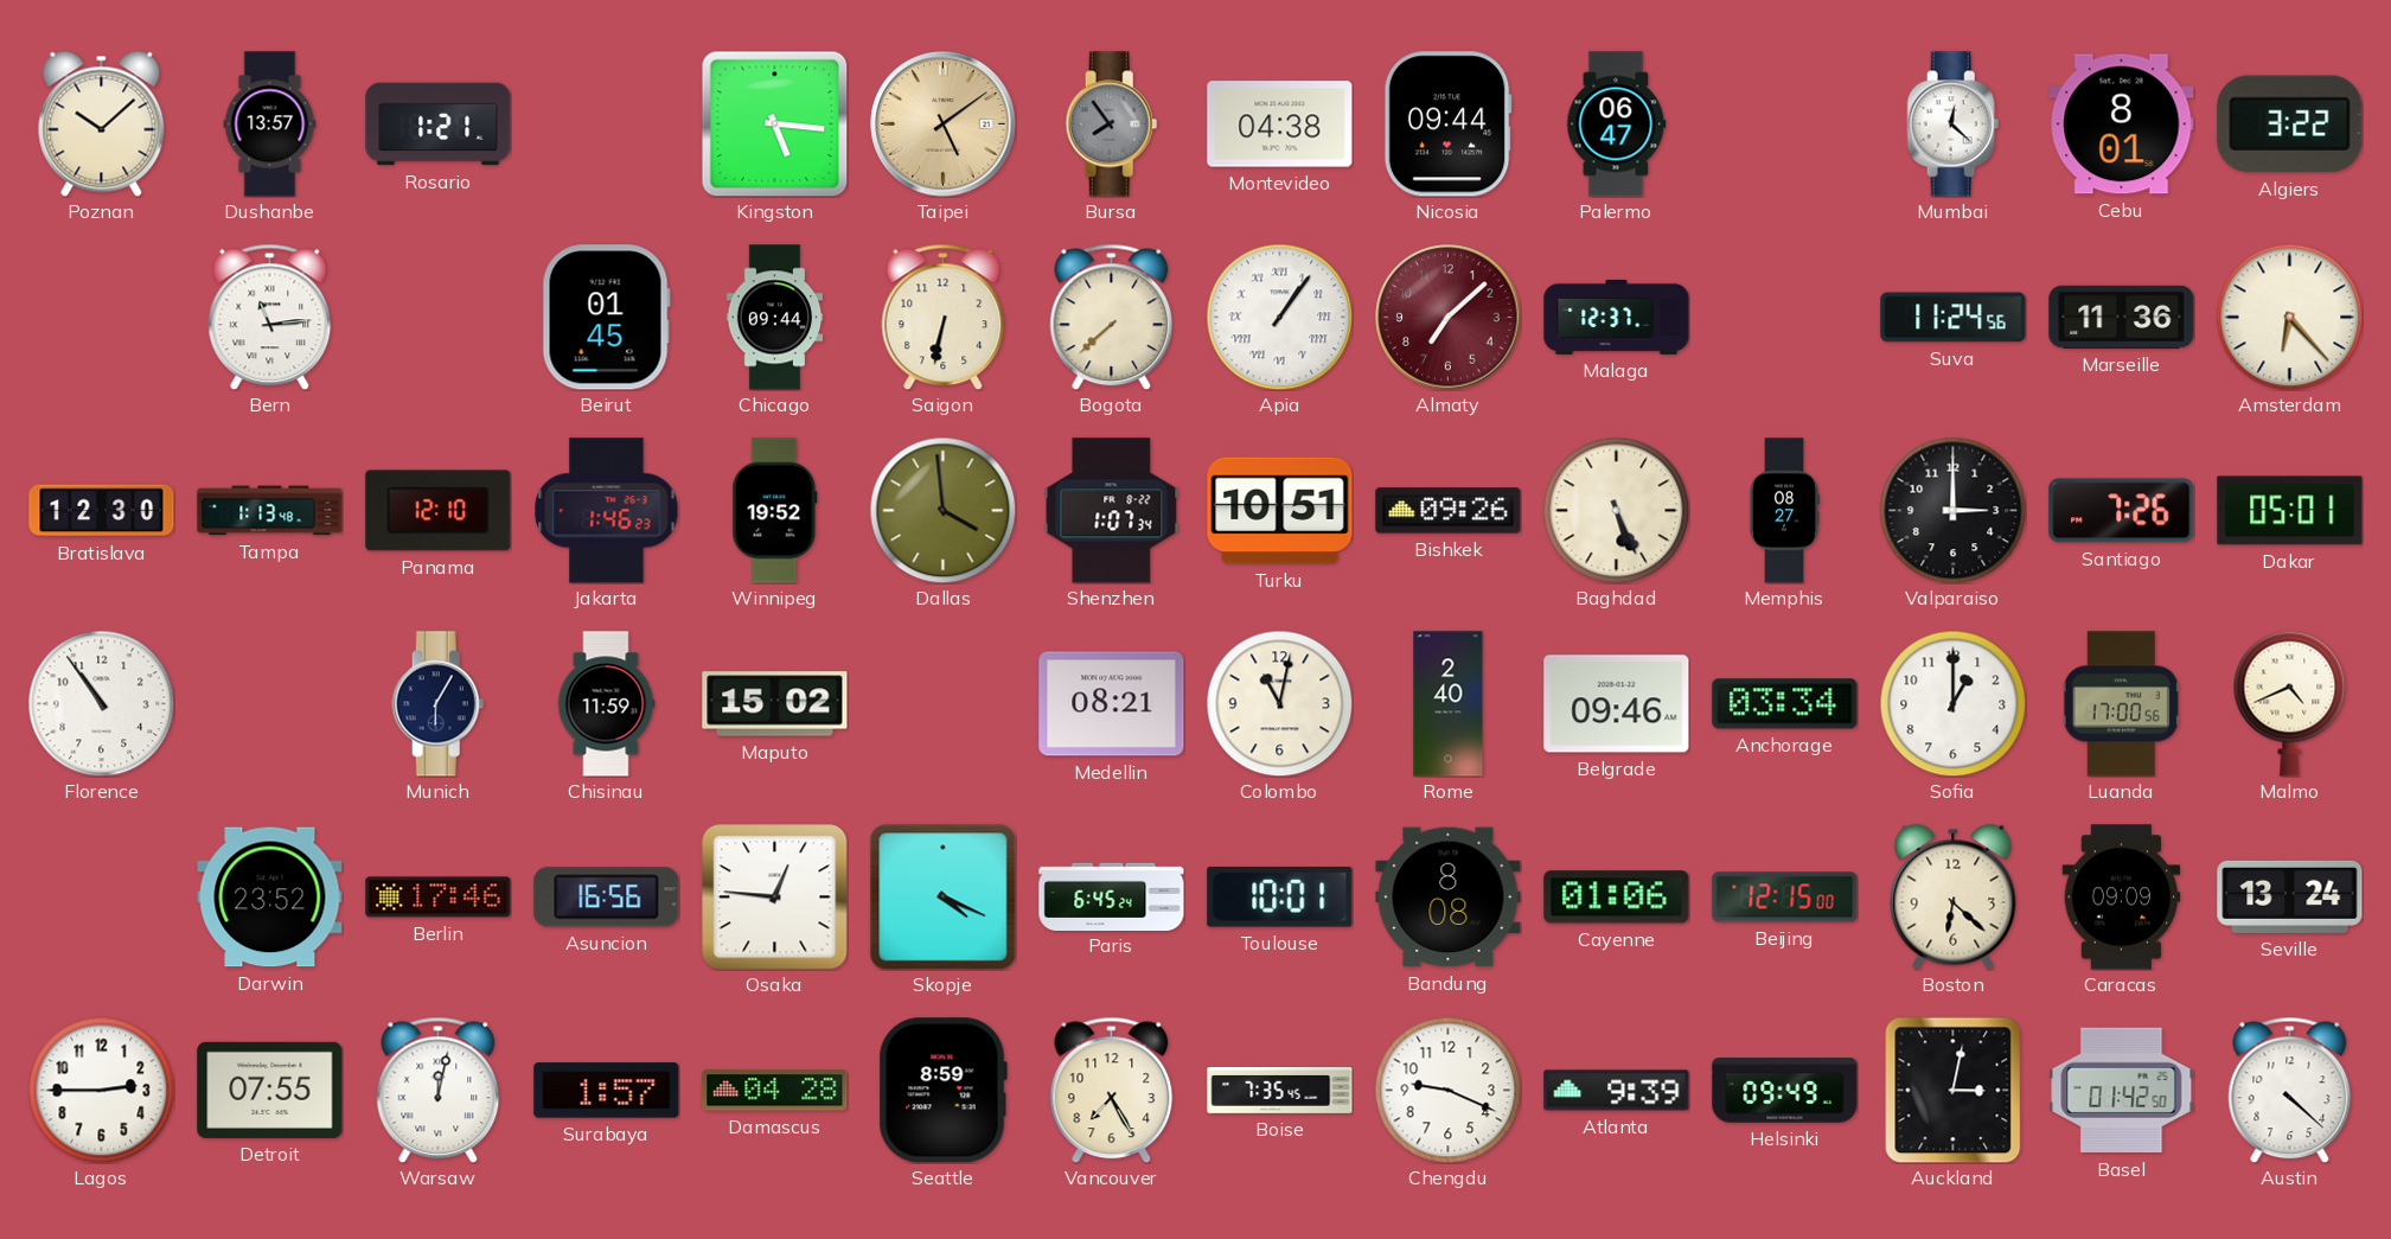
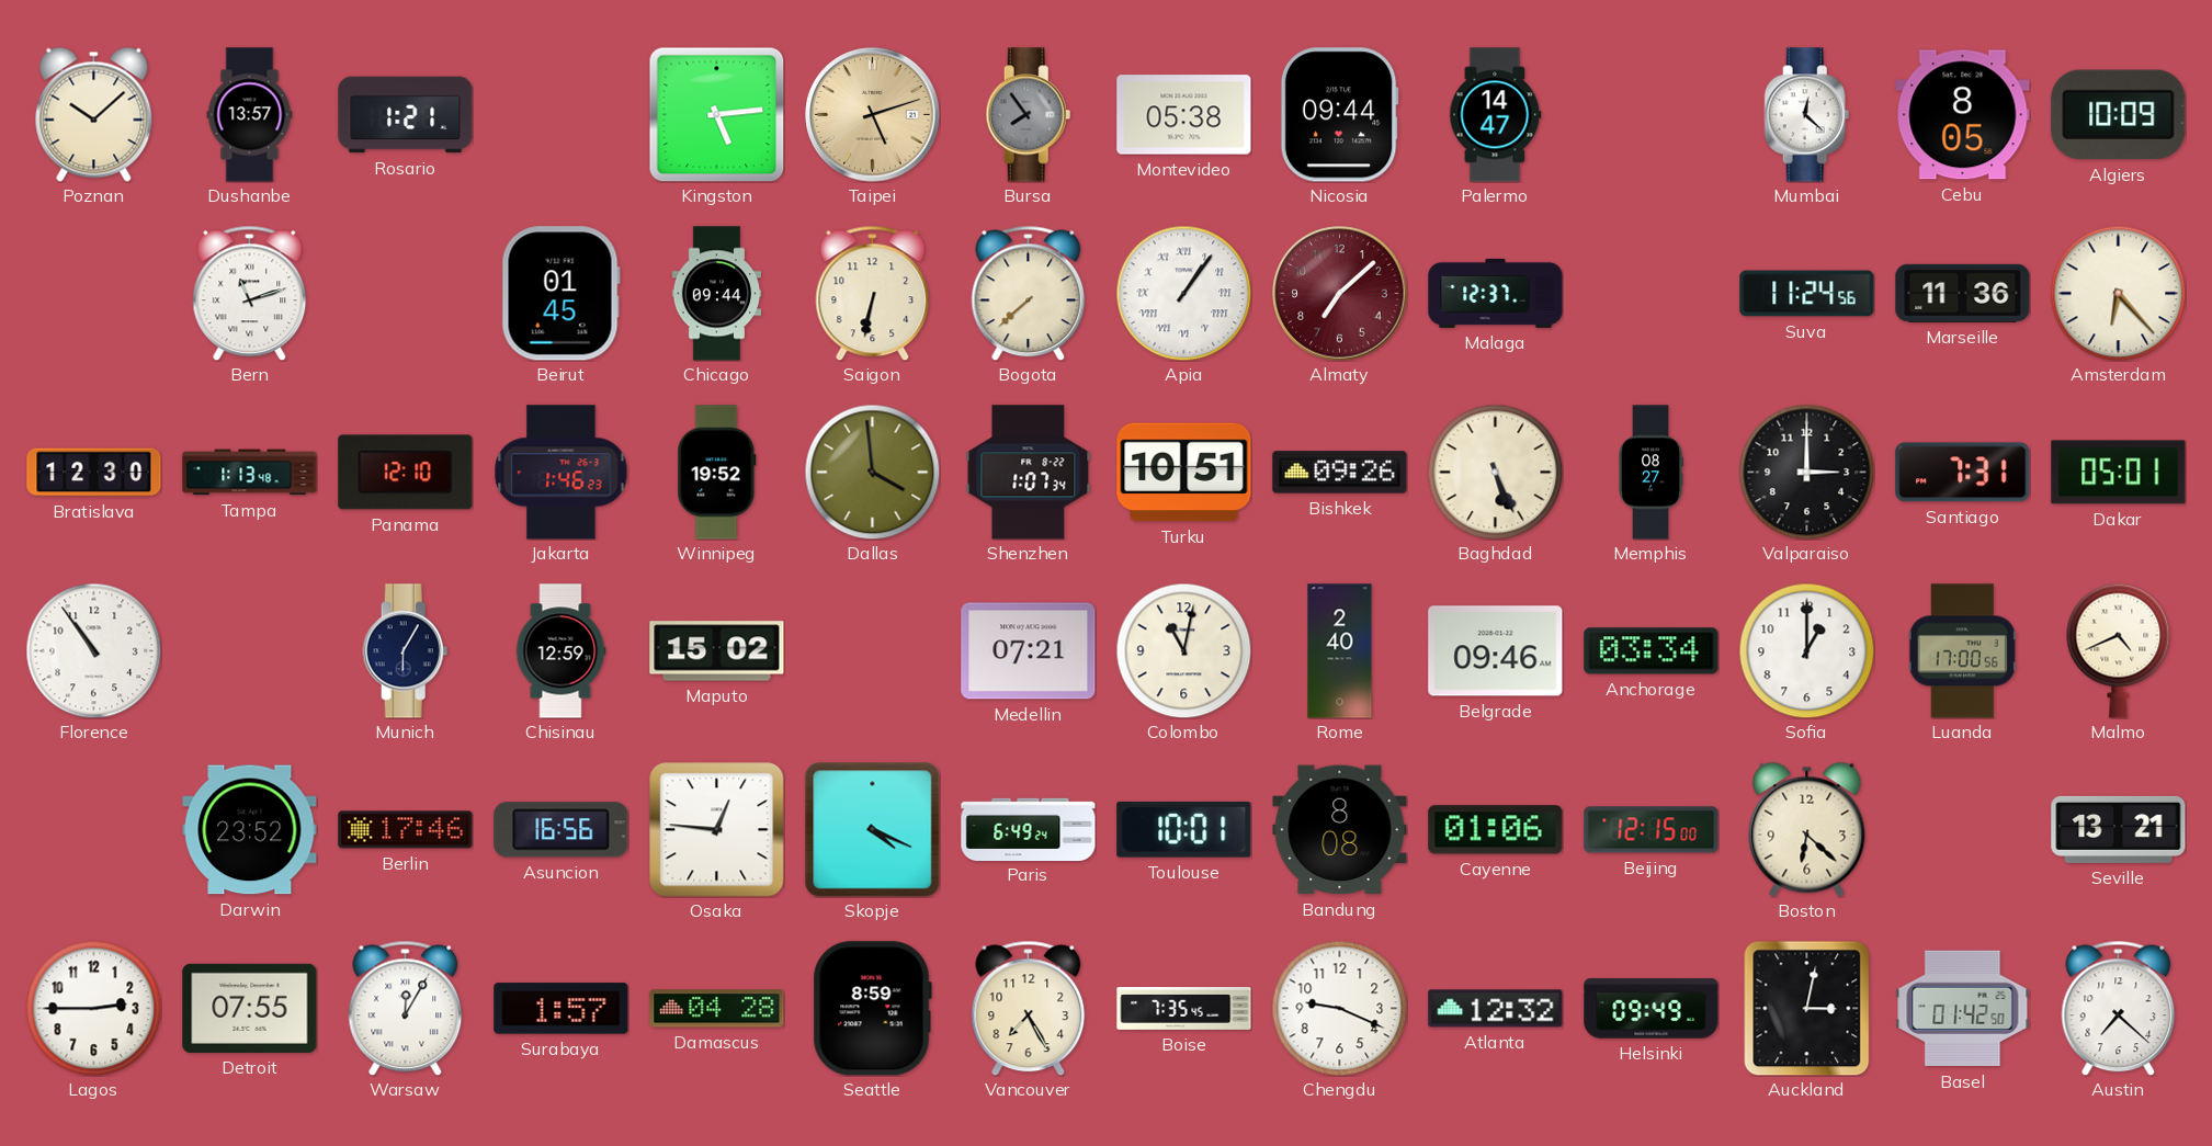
Kingston: 5:16 -> 5:14
Taipei: 5:09 -> 5:12
Montevideo: 04:38 -> 05:38
Palermo: 06:47 -> 14:47
Cebu: 8:01 -> 8:05
Algiers: 3:22 -> 10:09
Bern: 11:14 -> 11:12
Santiago: 7:26 -> 7:31
Chisinau: 11:59 -> 12:59
Medellin: 08:21 -> 07:21
Paris: 6:45 -> 6:49
Caracas: 09:09 -> none
Seville: 13:24 -> 13:21
Warsaw: 12:02 -> 12:05
Atlanta: 9:39 -> 12:32
Austin: 4:22 -> 7:22
